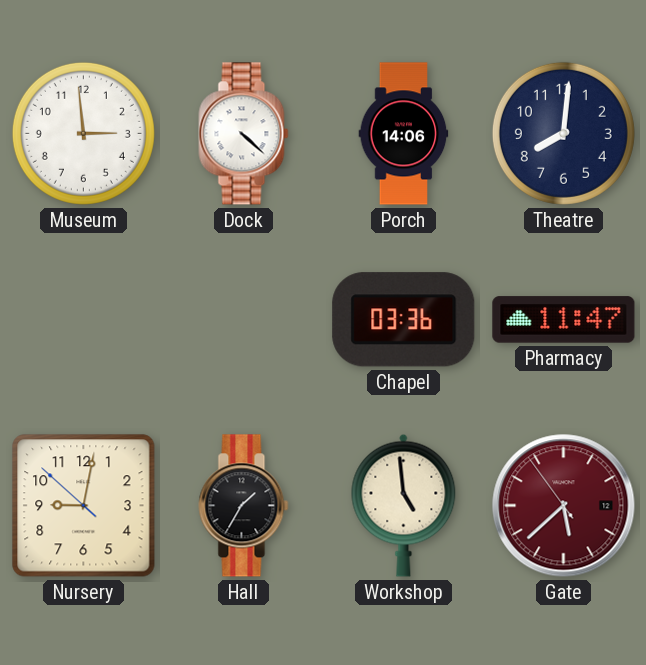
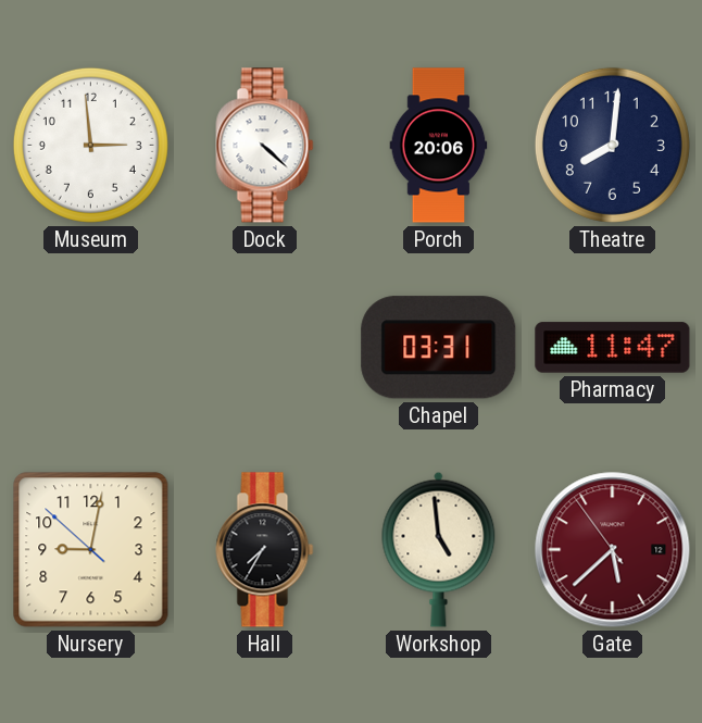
Porch: 14:06 -> 20:06
Chapel: 03:36 -> 03:31
Hall: 1:35 -> 7:35
